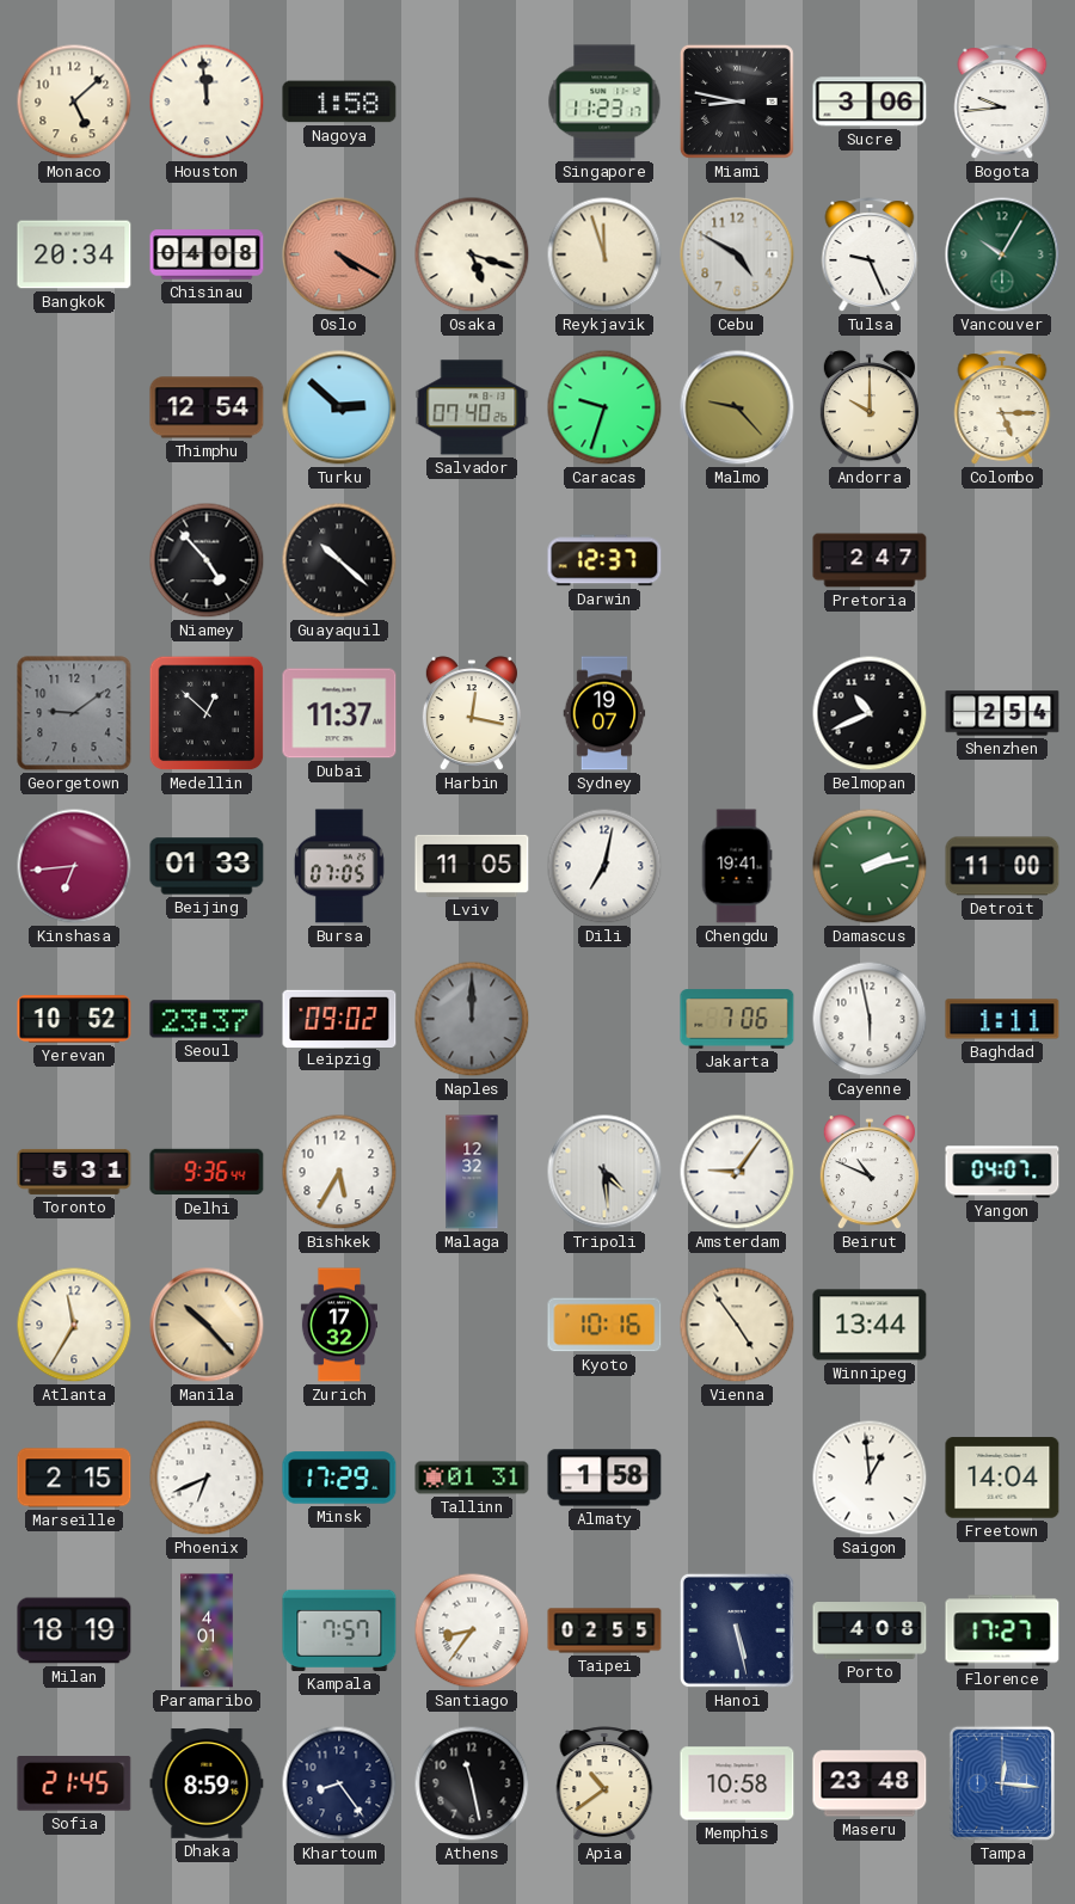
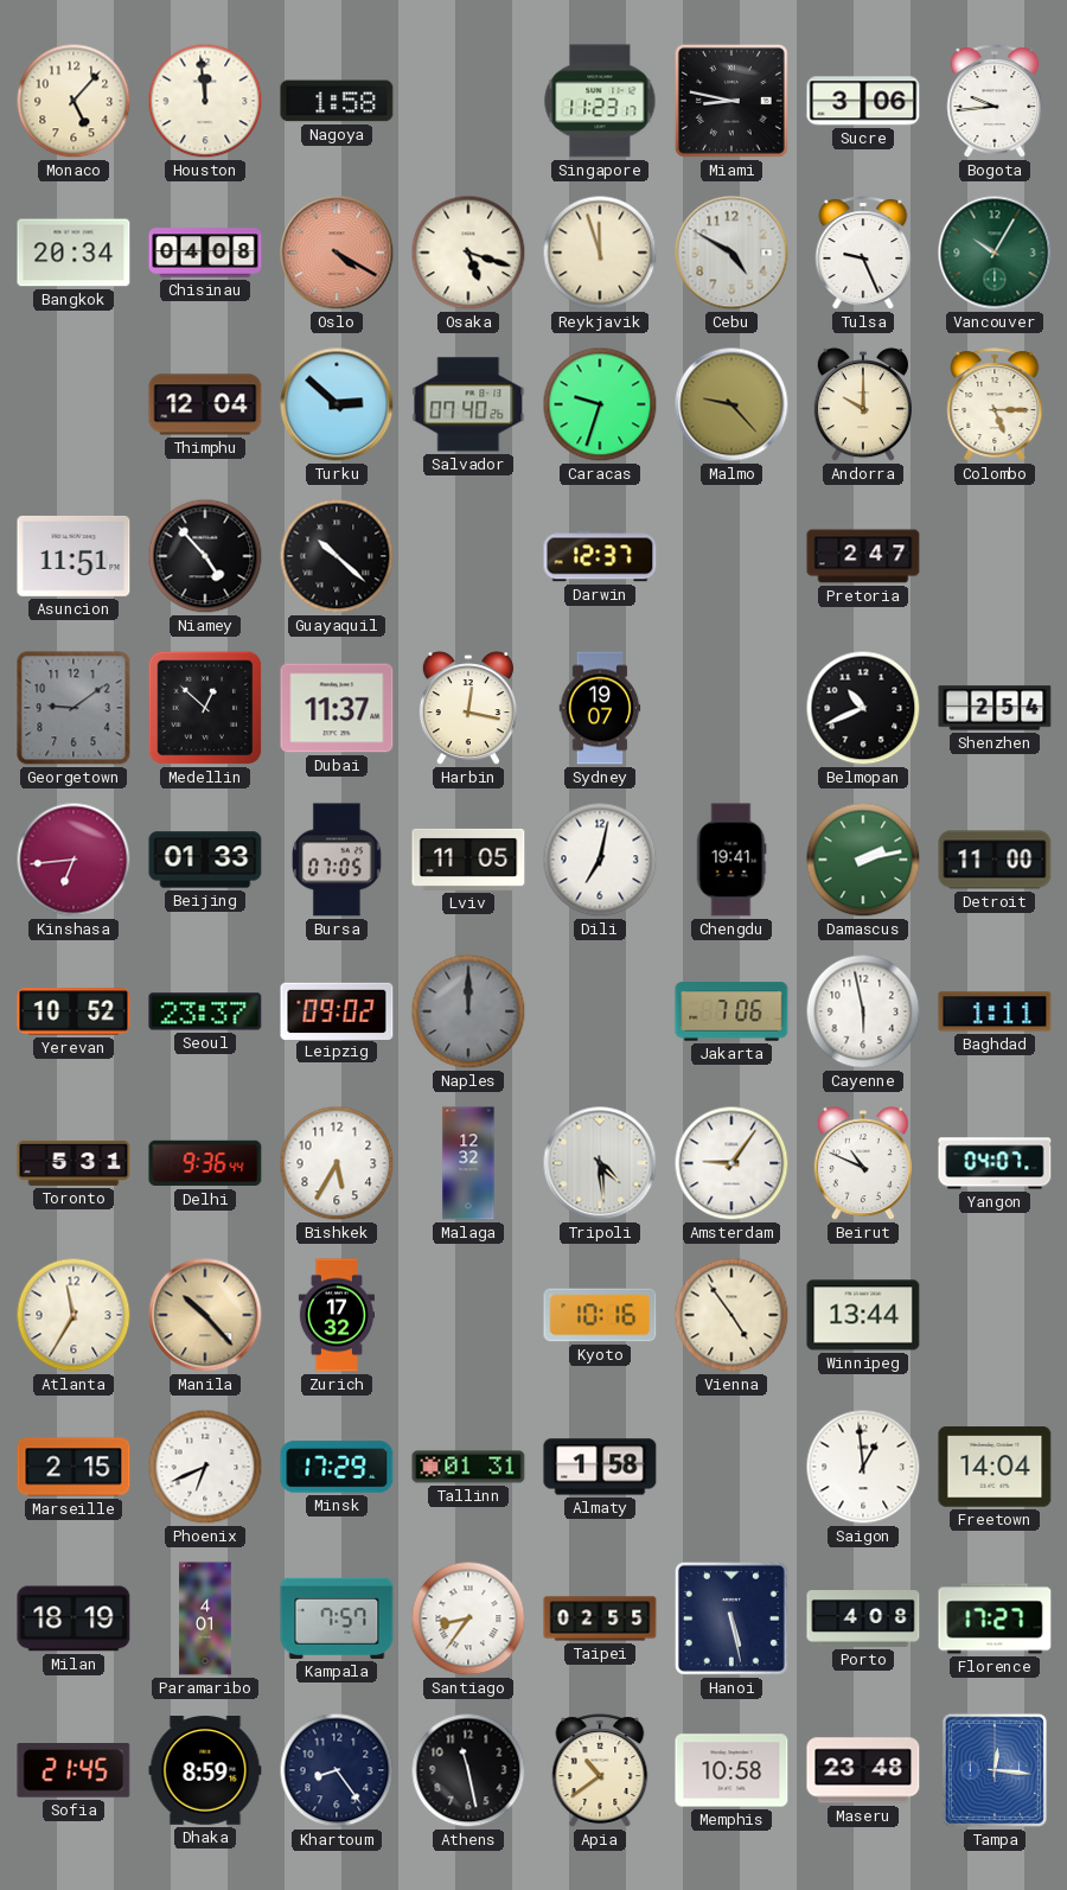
Monaco: 5:08 -> 5:07
Thimphu: 12:54 -> 12:04
Asuncion: none -> 11:51
